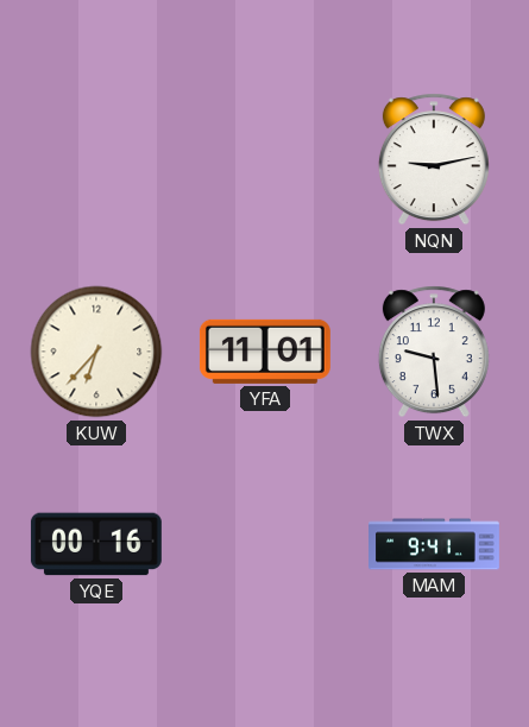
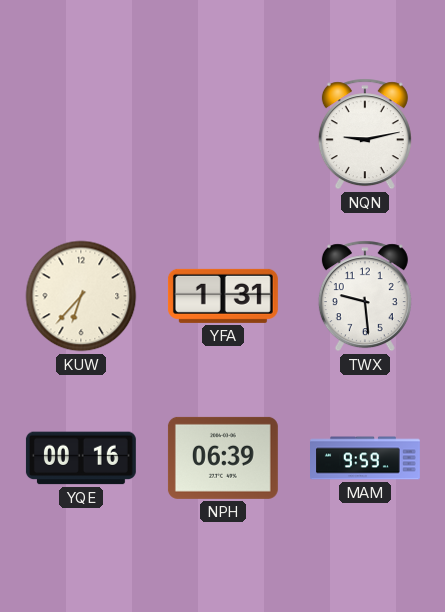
YFA: 11:01 -> 1:31
NPH: none -> 06:39
MAM: 9:41 -> 9:59
